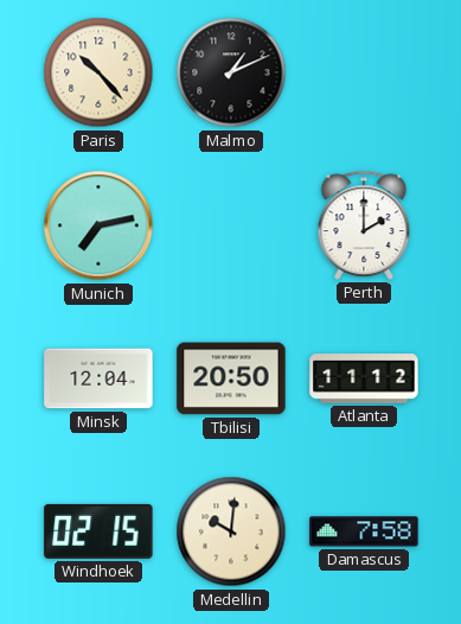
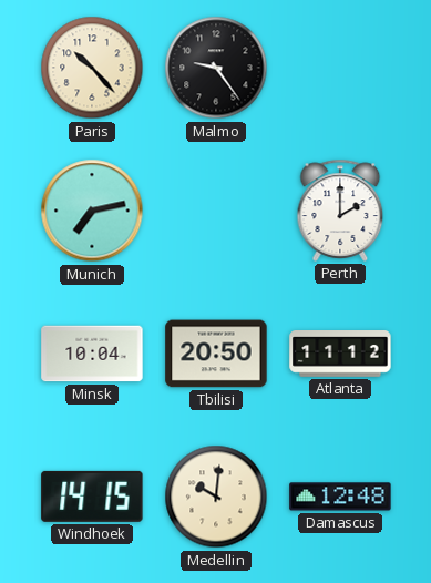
Malmo: 1:11 -> 9:24
Minsk: 12:04 -> 10:04
Windhoek: 02:15 -> 14:15
Damascus: 7:58 -> 12:48
